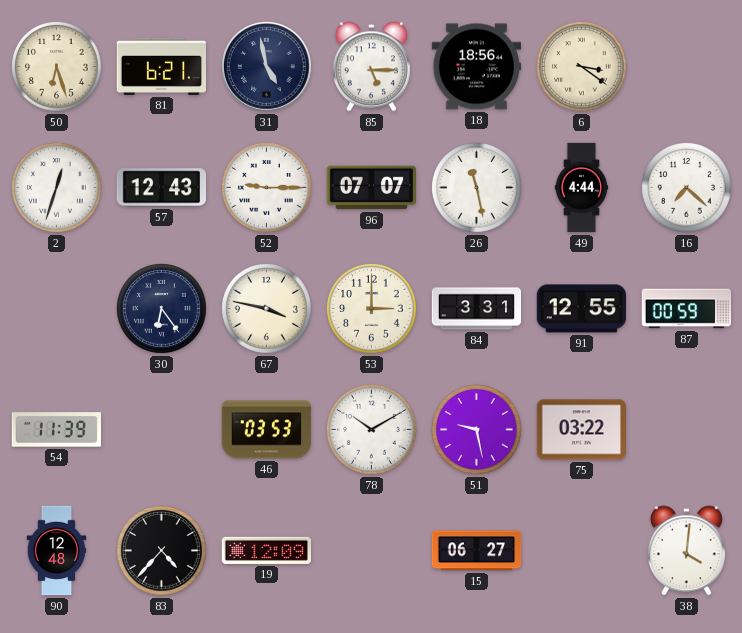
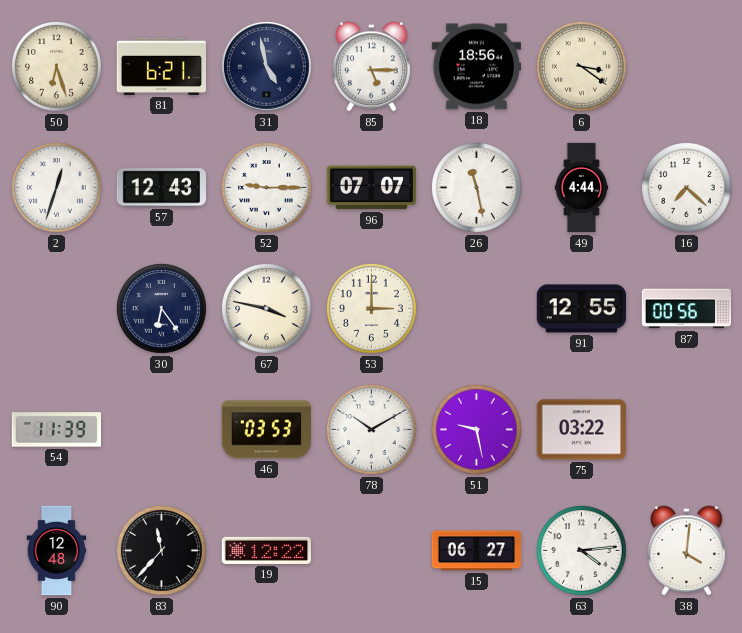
84: 3:31 -> none
87: 00:59 -> 00:56
83: 4:37 -> 11:37
19: 12:09 -> 12:22
63: none -> 4:14
